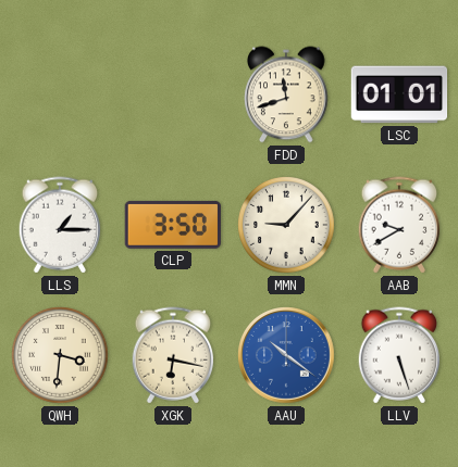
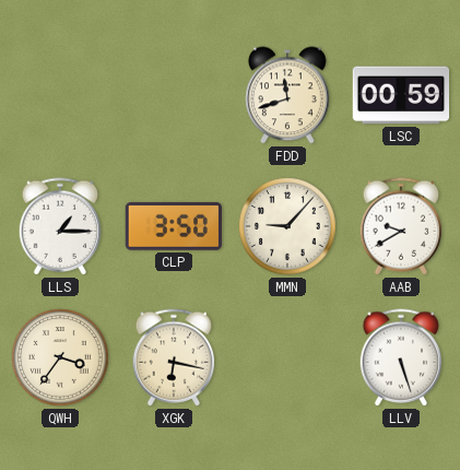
LSC: 01:01 -> 00:59
QWH: 3:31 -> 3:36
AAU: 10:21 -> none
